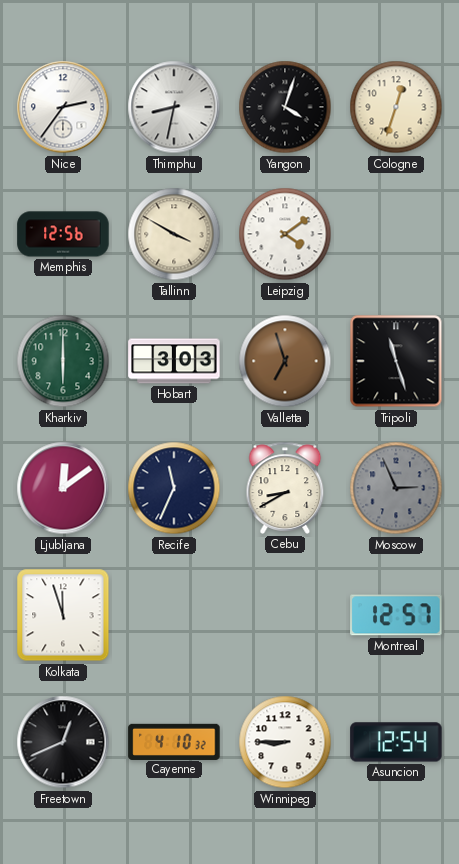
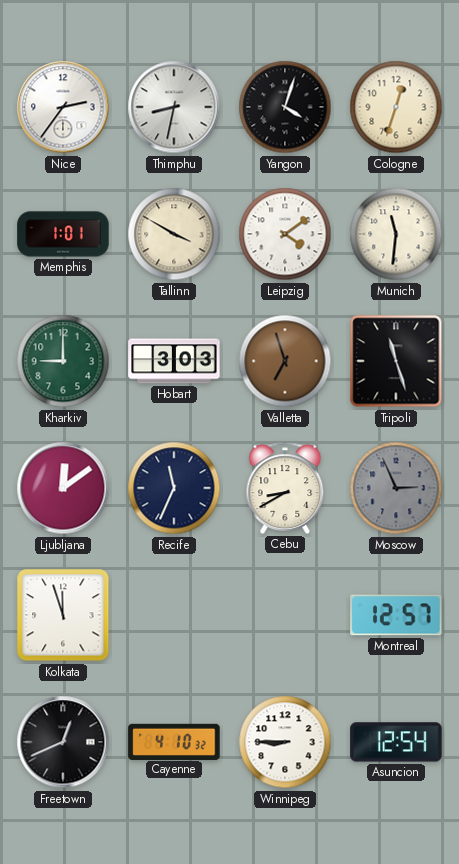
Memphis: 12:56 -> 1:01
Munich: none -> 11:31
Kharkiv: 6:00 -> 9:00
